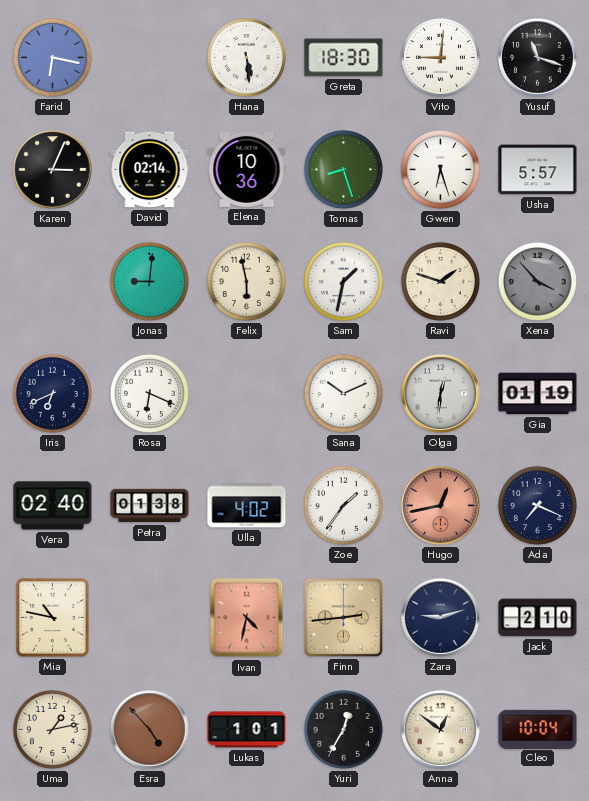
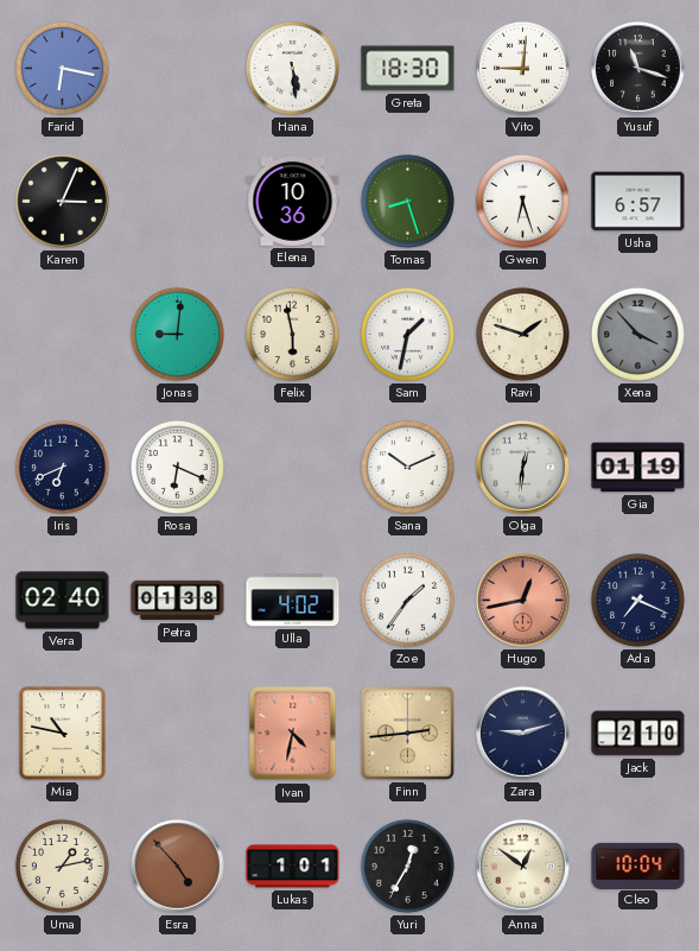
David: 02:14 -> none
Usha: 5:57 -> 6:57
